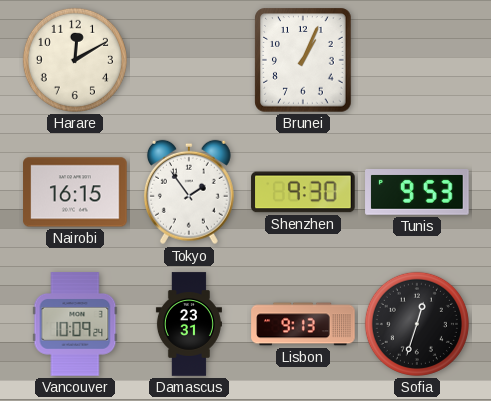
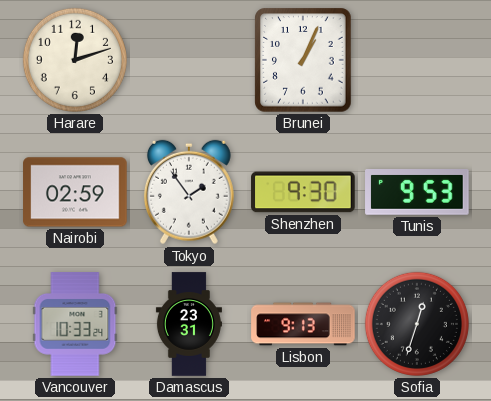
Harare: 12:10 -> 12:12
Nairobi: 16:15 -> 02:59
Vancouver: 10:09 -> 10:33
